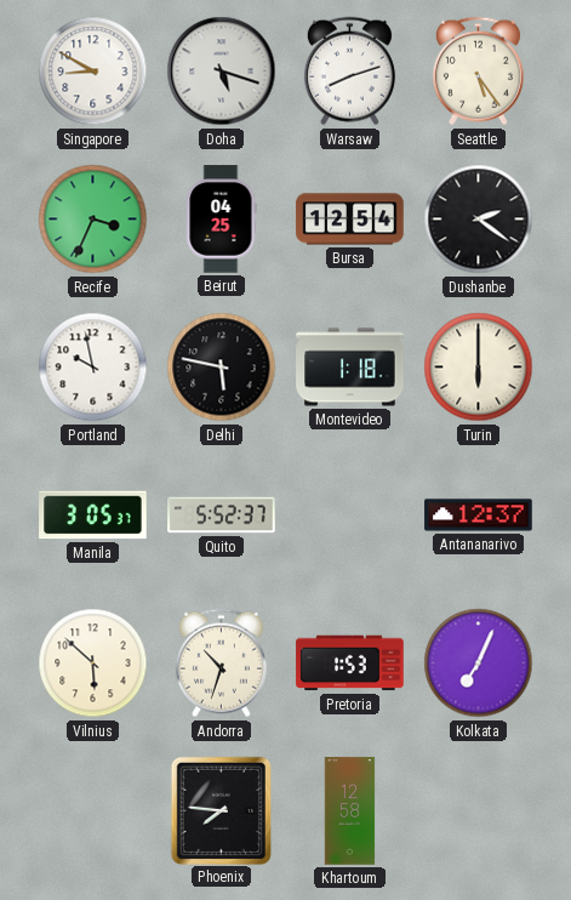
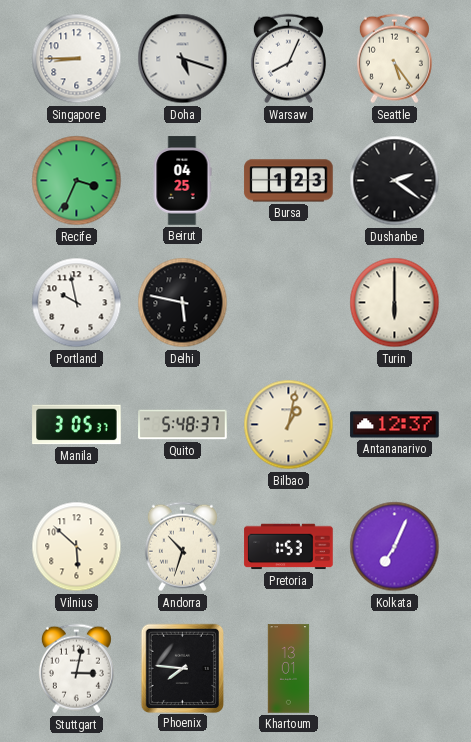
Singapore: 8:50 -> 8:45
Warsaw: 8:12 -> 8:04
Bursa: 12:54 -> 1:23
Montevideo: 1:18 -> none
Quito: 5:52 -> 5:48
Bilbao: none -> 1:02
Stuttgart: none -> 3:02
Khartoum: 12:58 -> 13:01
